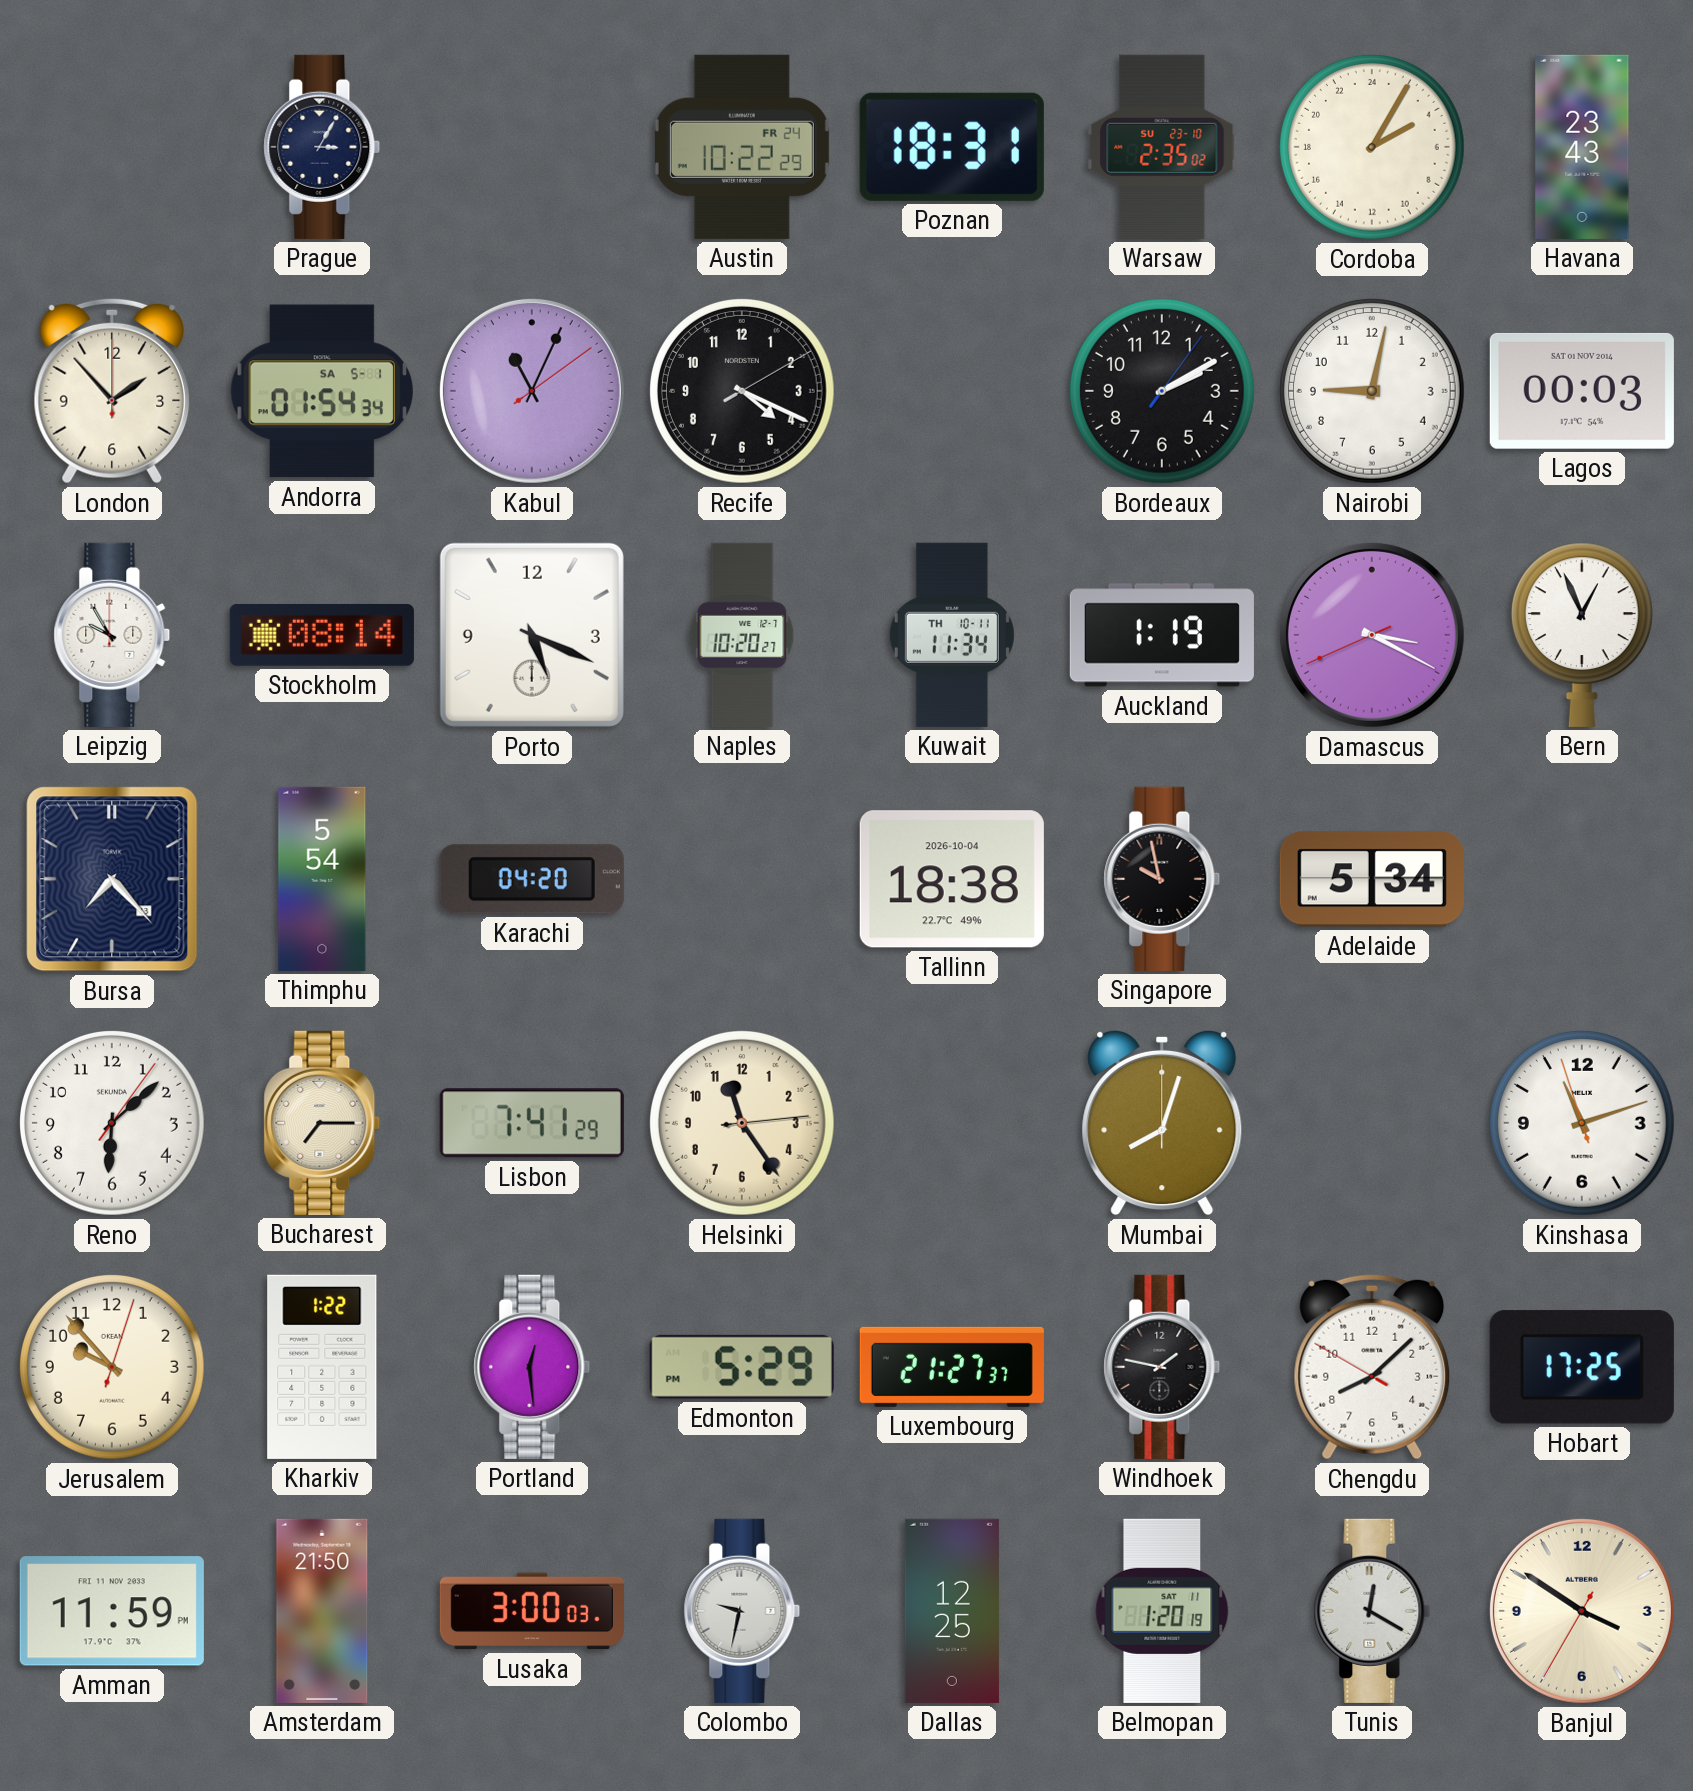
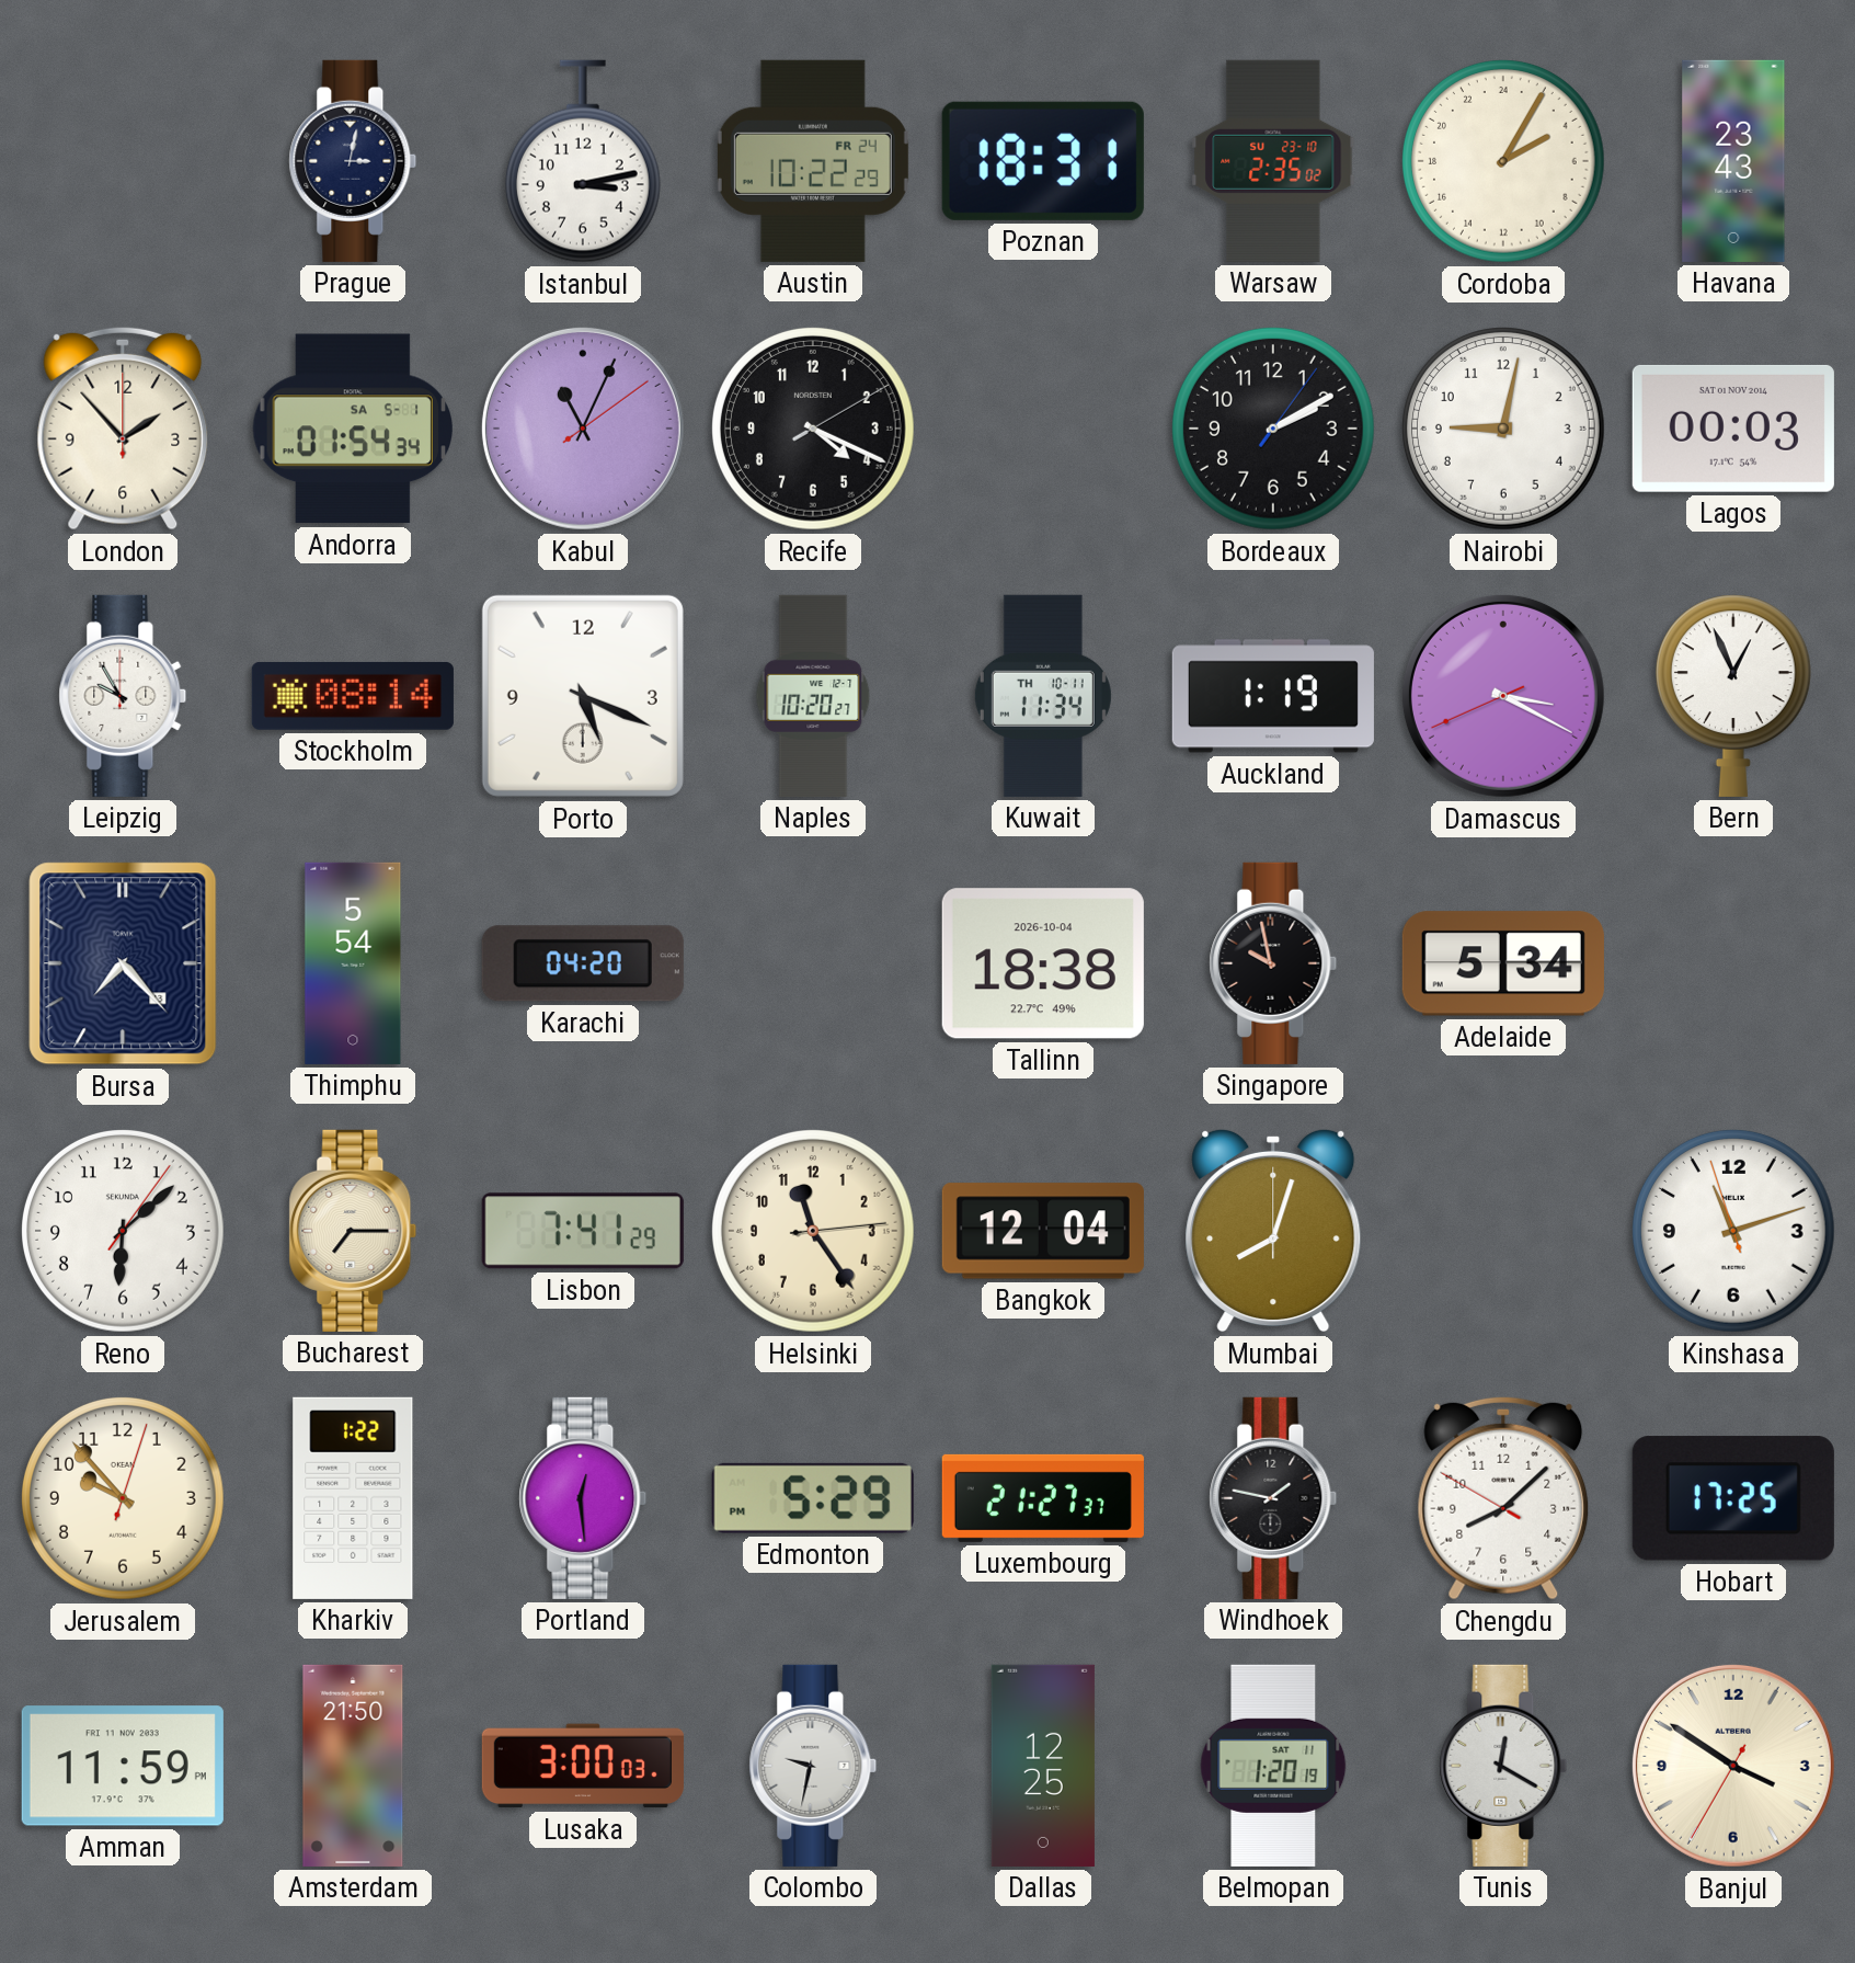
Prague: 3:05 -> 3:02
Istanbul: none -> 3:13
Bangkok: none -> 12:04
